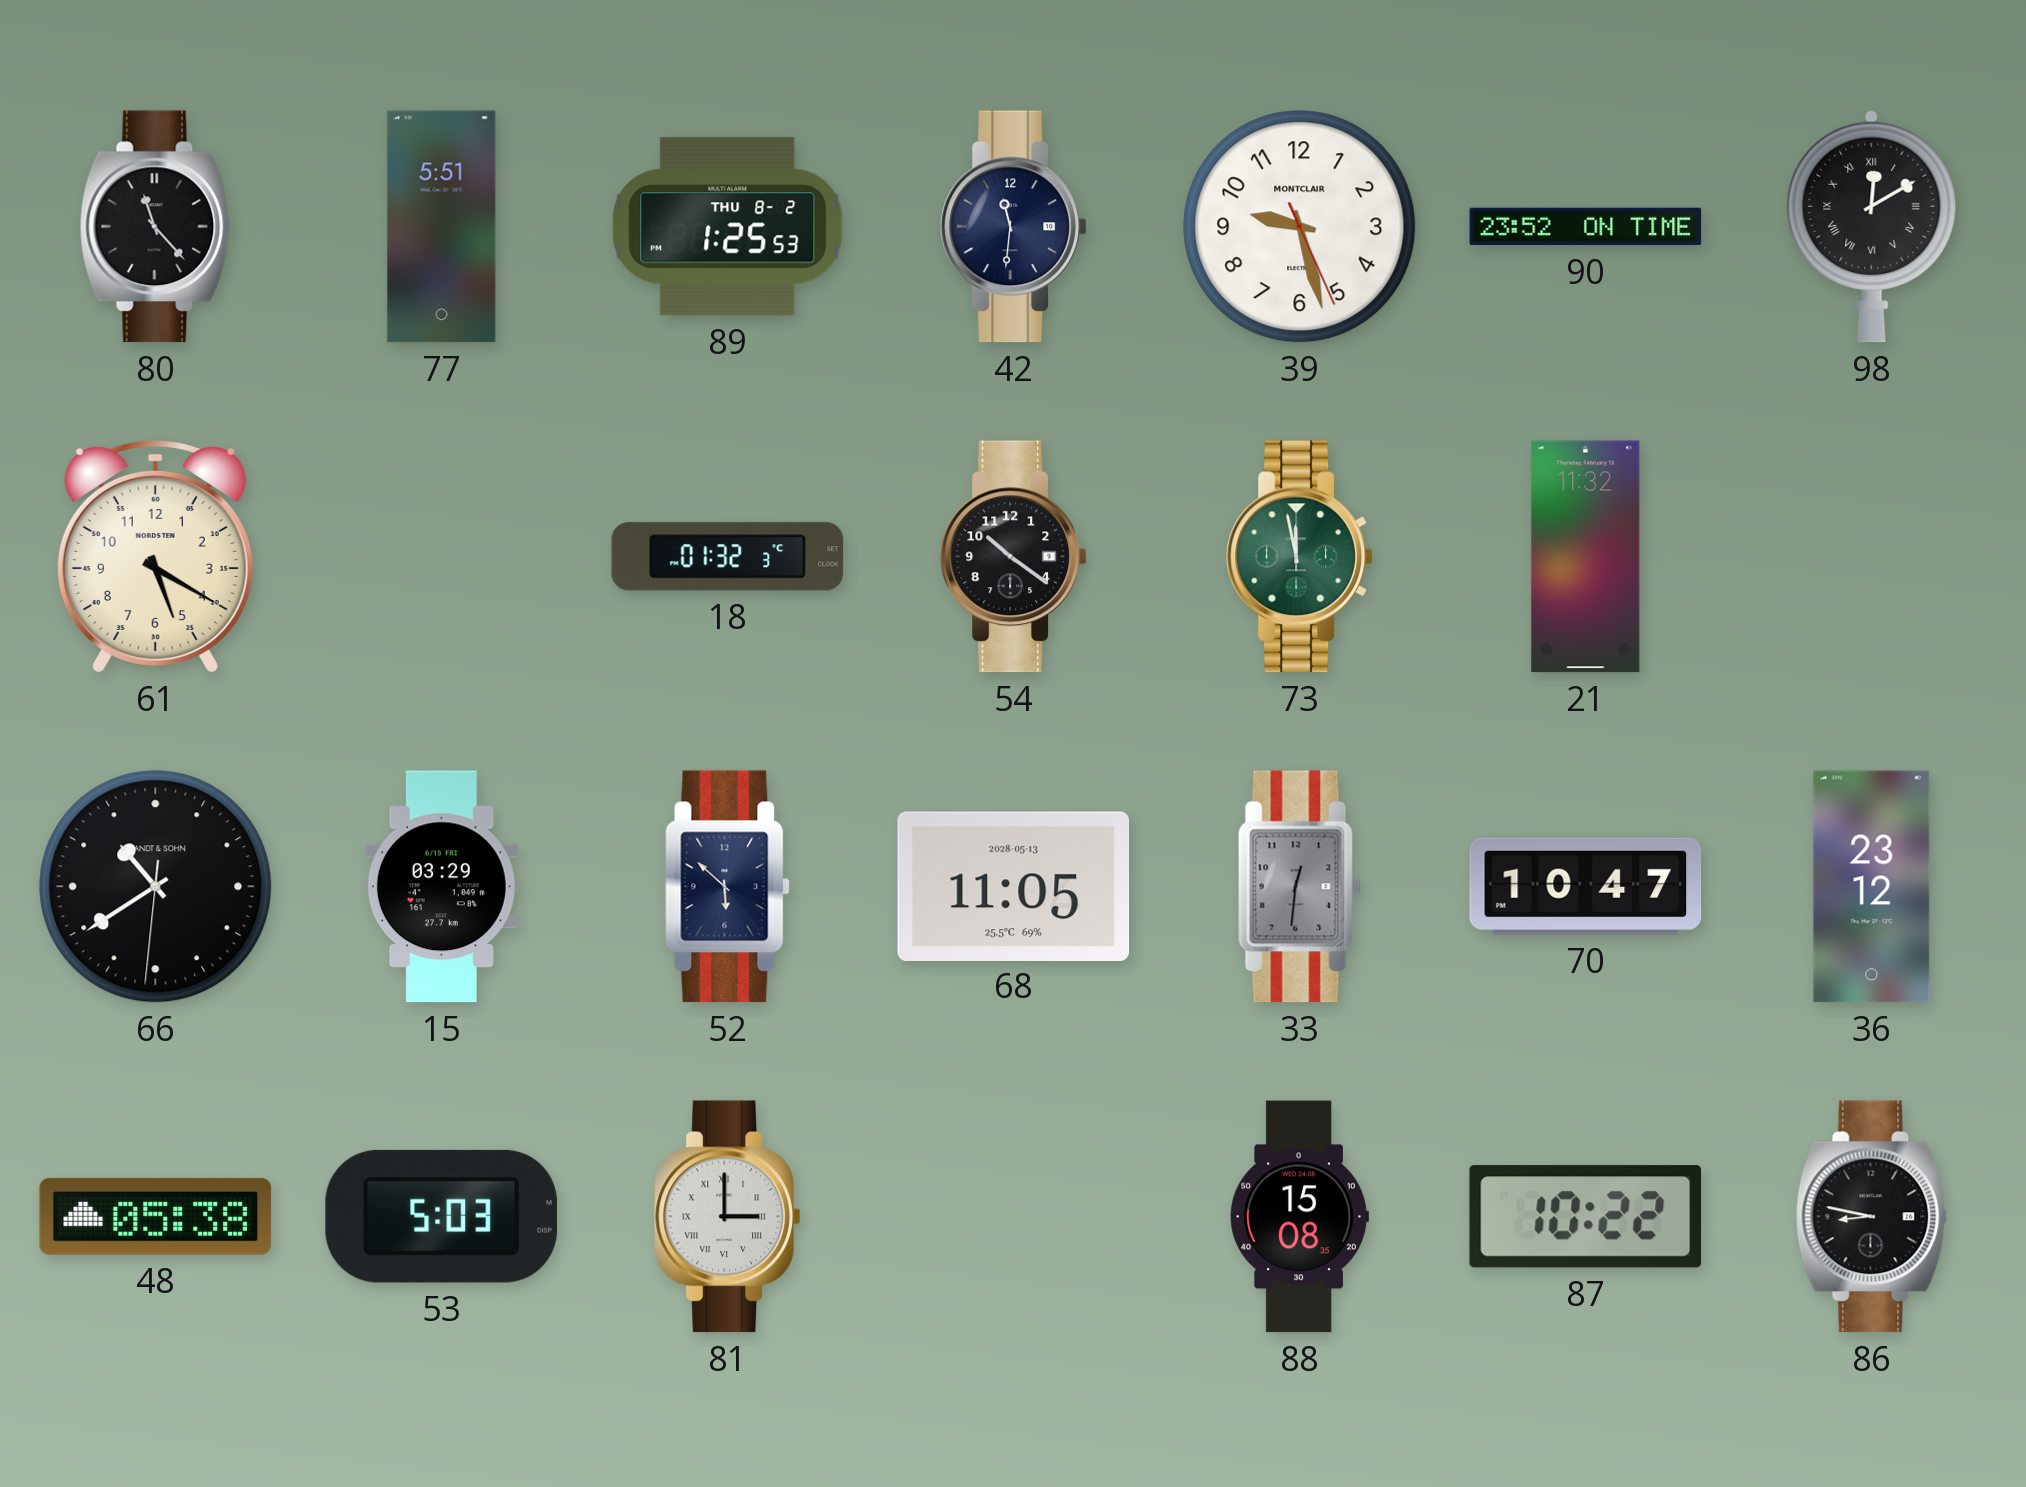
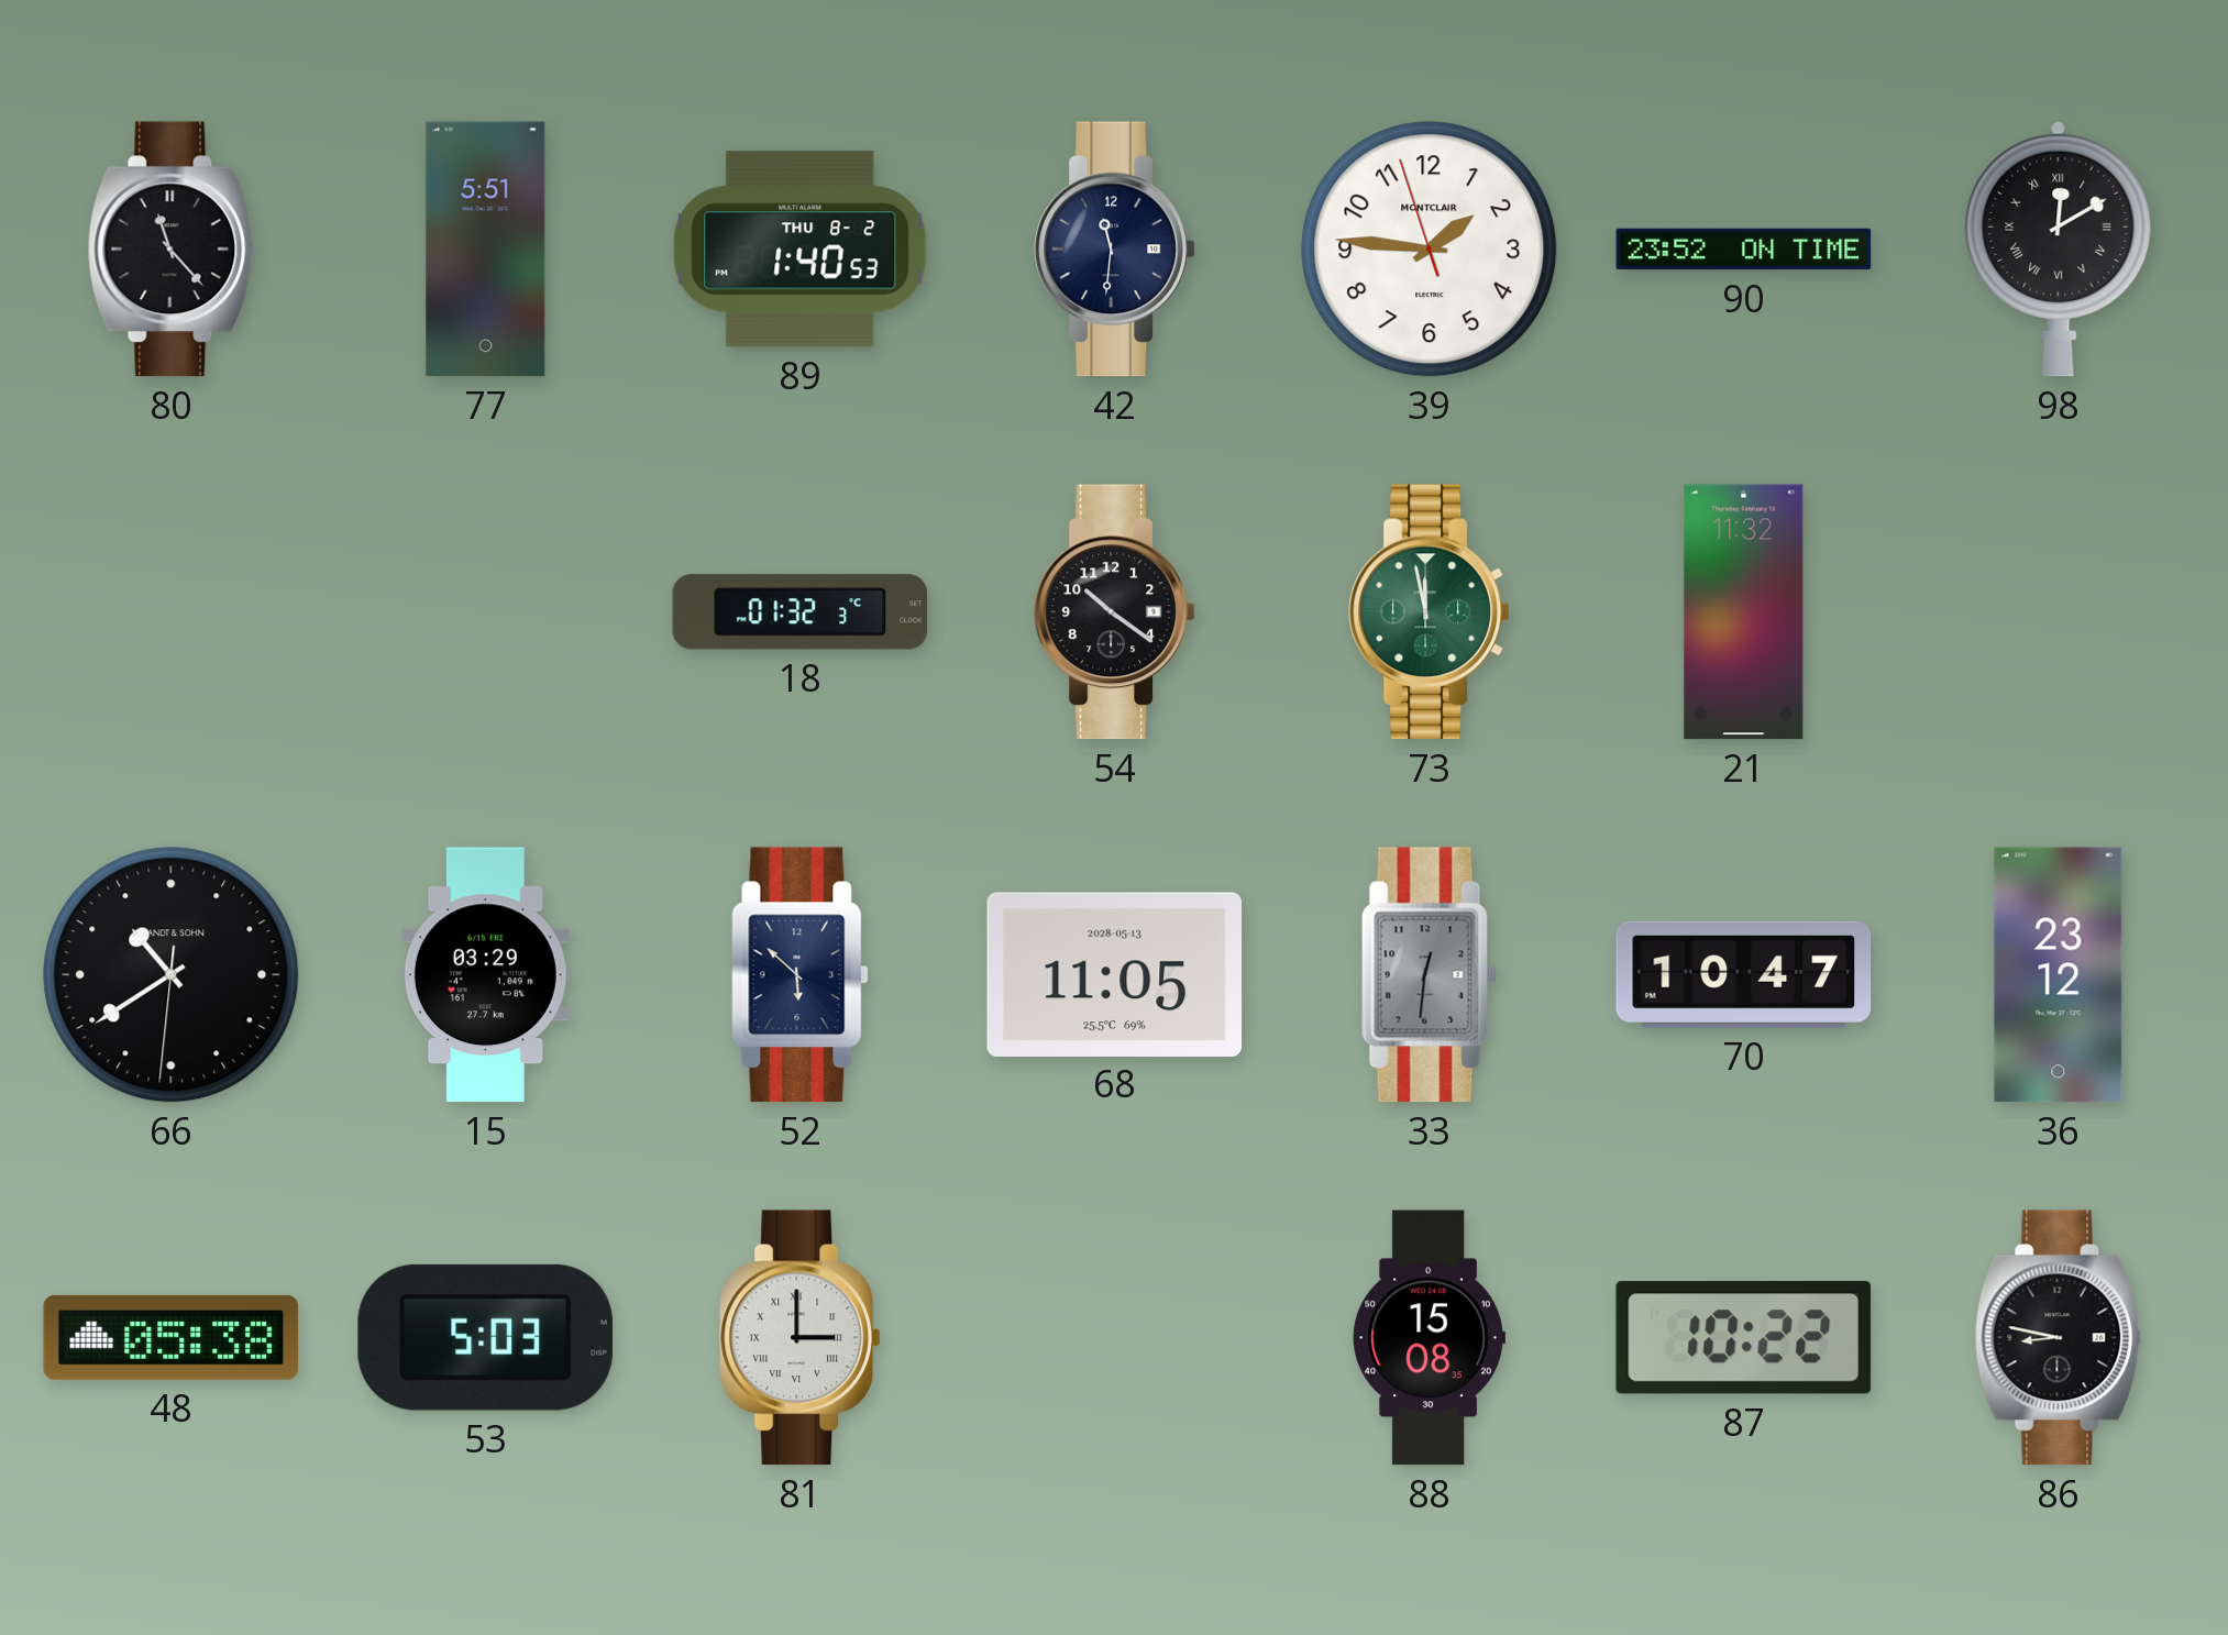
89: 1:25 -> 1:40
39: 9:27 -> 1:45
61: 5:20 -> none
